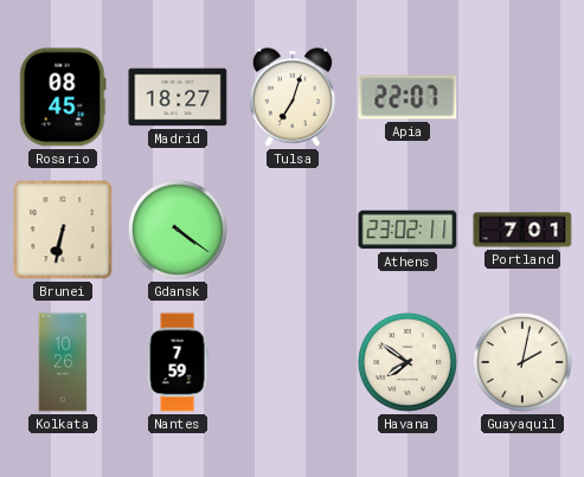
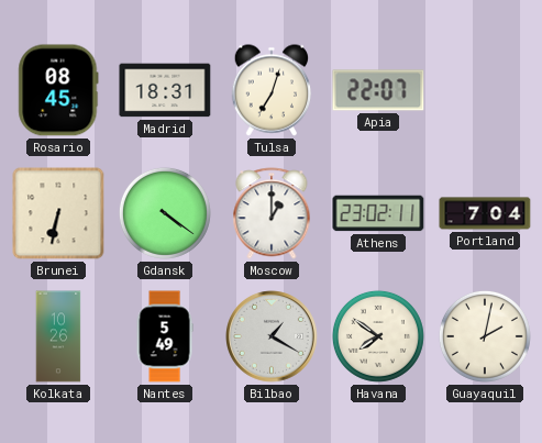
Madrid: 18:27 -> 18:31
Moscow: none -> 1:00
Portland: 7:01 -> 7:04
Nantes: 7:59 -> 5:49
Bilbao: none -> 1:20
